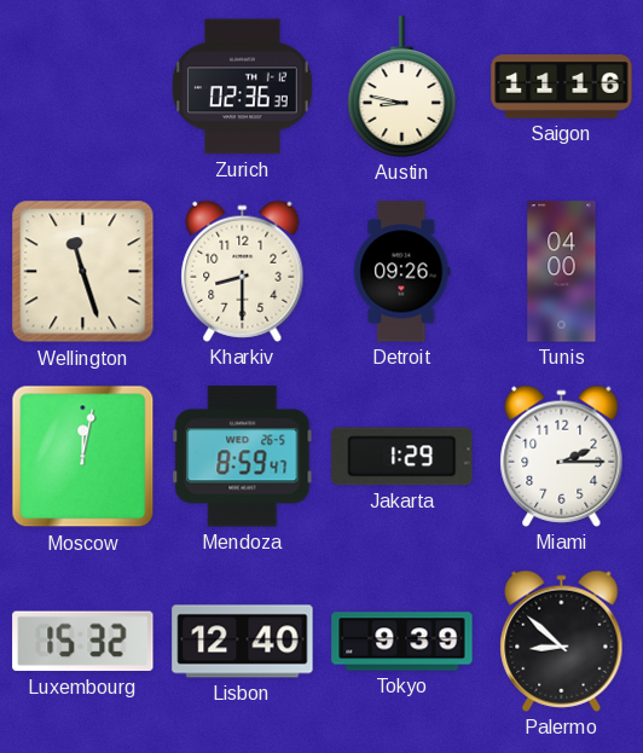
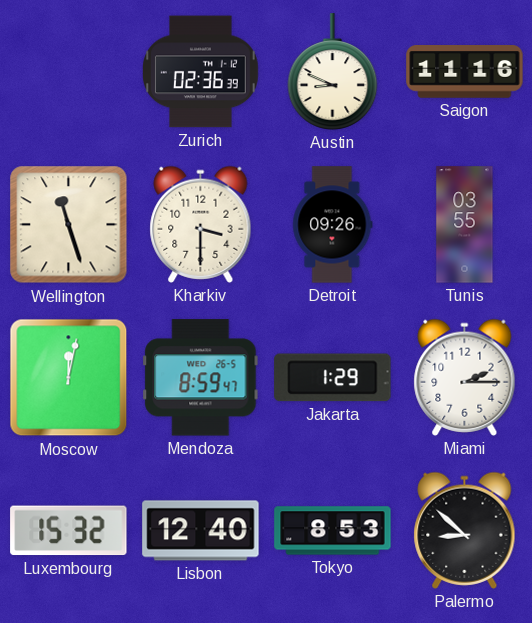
Austin: 8:47 -> 8:49
Kharkiv: 8:30 -> 3:30
Tunis: 04:00 -> 03:55
Tokyo: 9:39 -> 8:53
